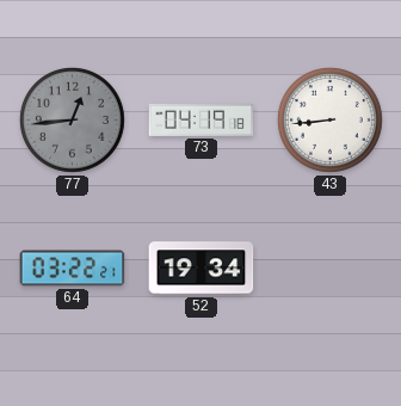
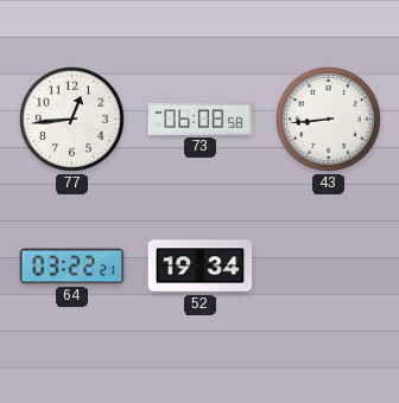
77 dial: grey -> white
73: 04:19 -> 06:08
